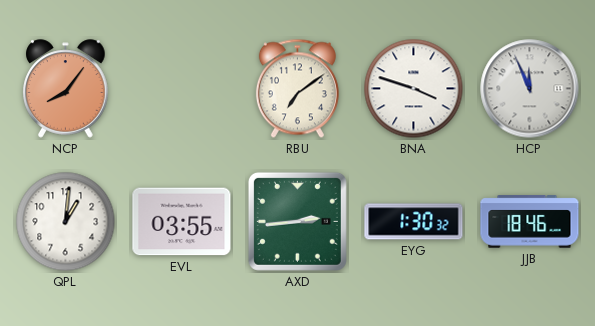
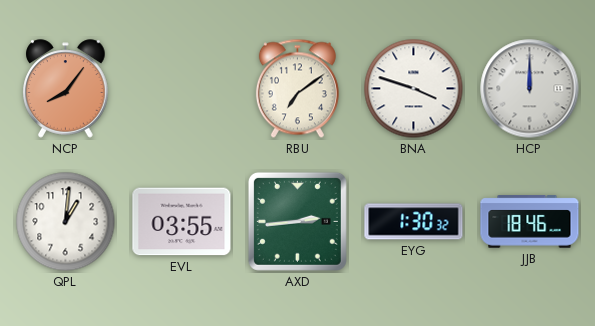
HCP: 11:56 -> 12:00
